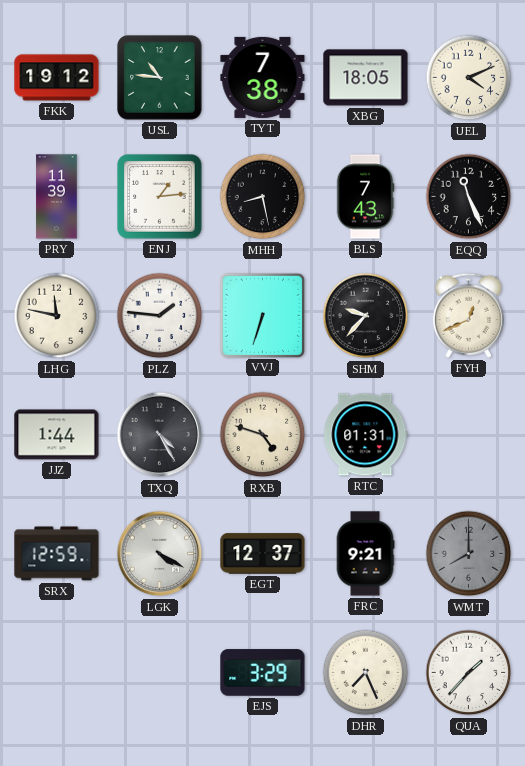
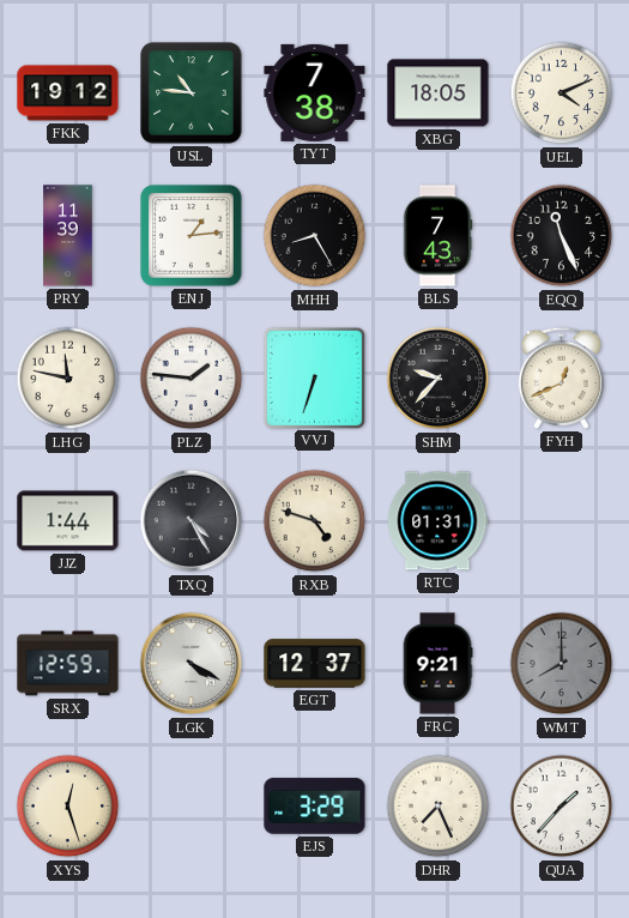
MHH: 8:28 -> 8:25
XYS: none -> 12:27
